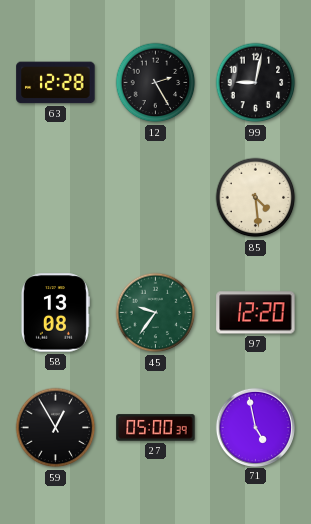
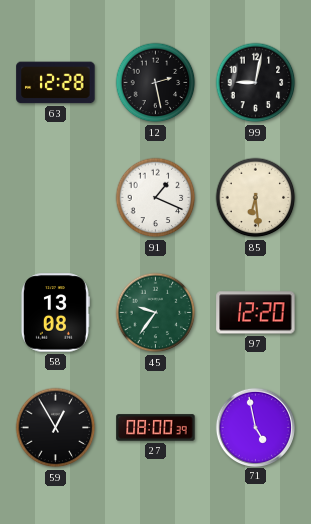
12: 2:25 -> 2:28
91: none -> 1:19
85: 4:29 -> 6:29
27: 05:00 -> 08:00
